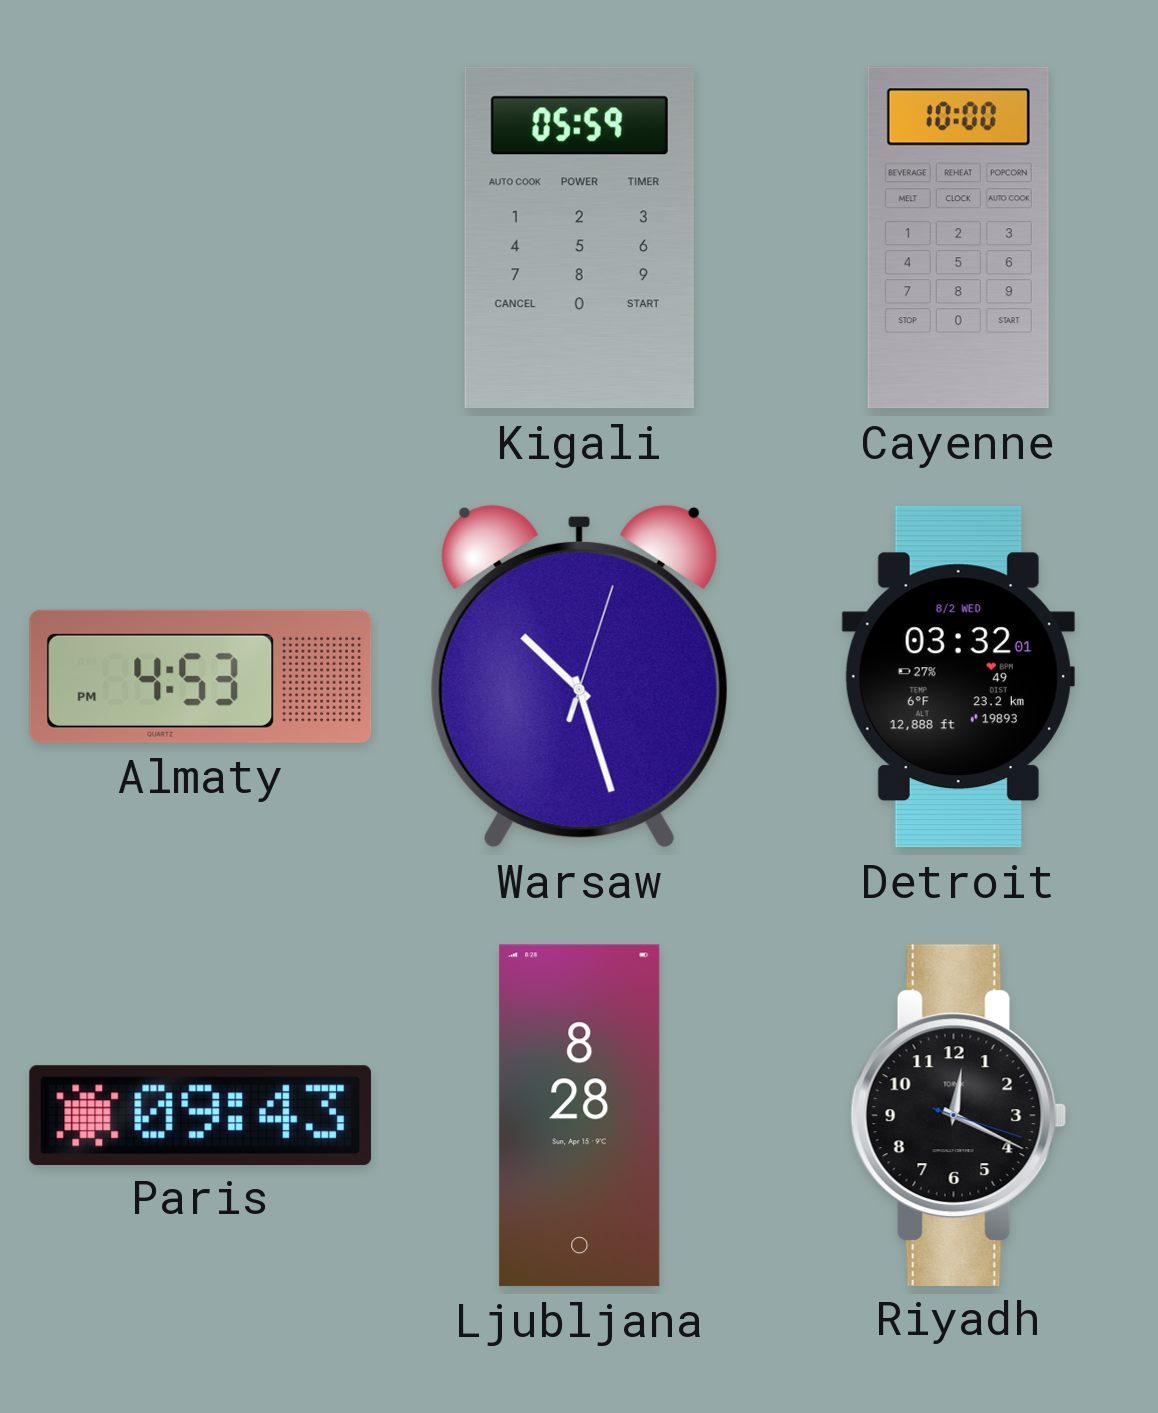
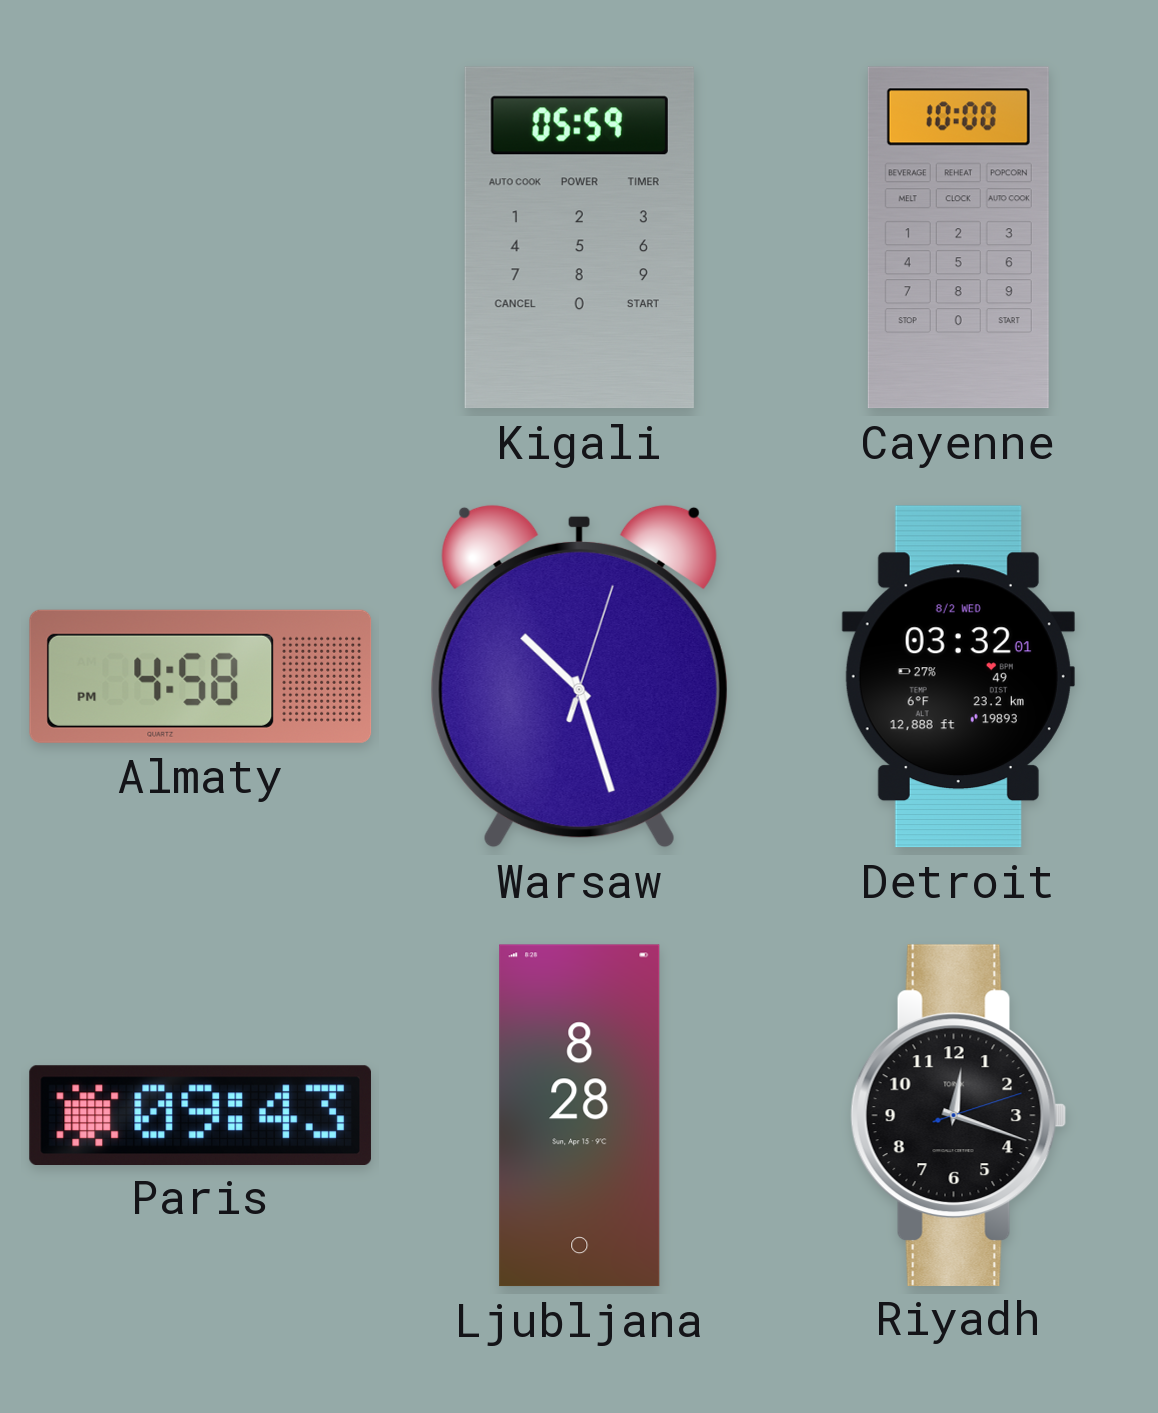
Almaty: 4:53 -> 4:58
Riyadh: 12:19 -> 12:18
